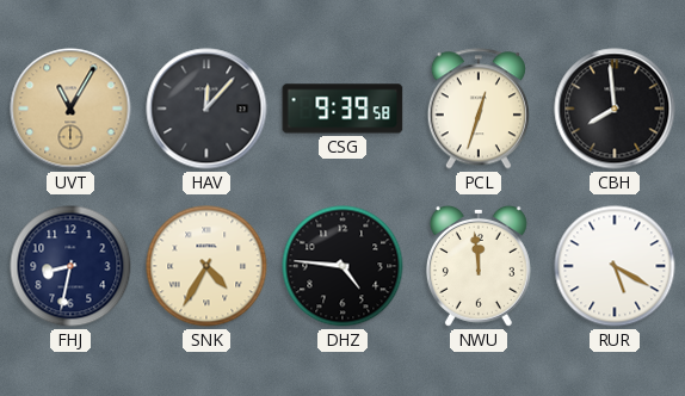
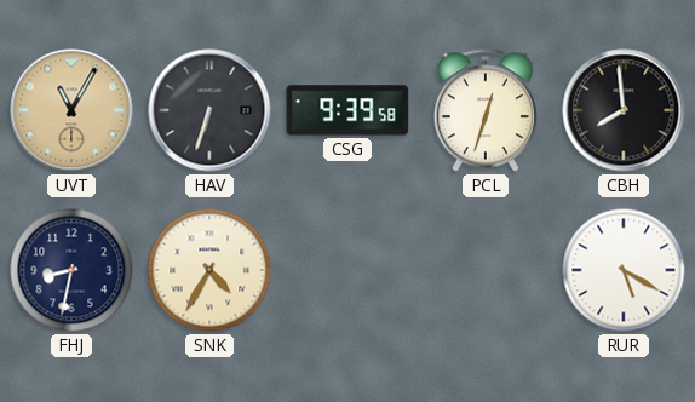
HAV: 12:07 -> 6:33
DHZ: 4:46 -> none
NWU: 11:59 -> none
